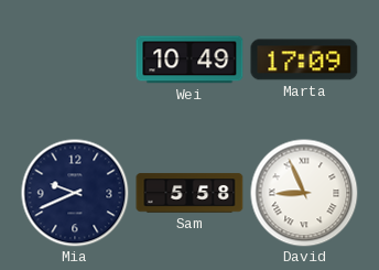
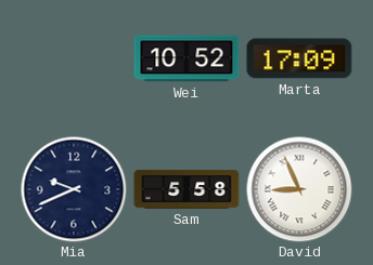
Wei: 10:49 -> 10:52
